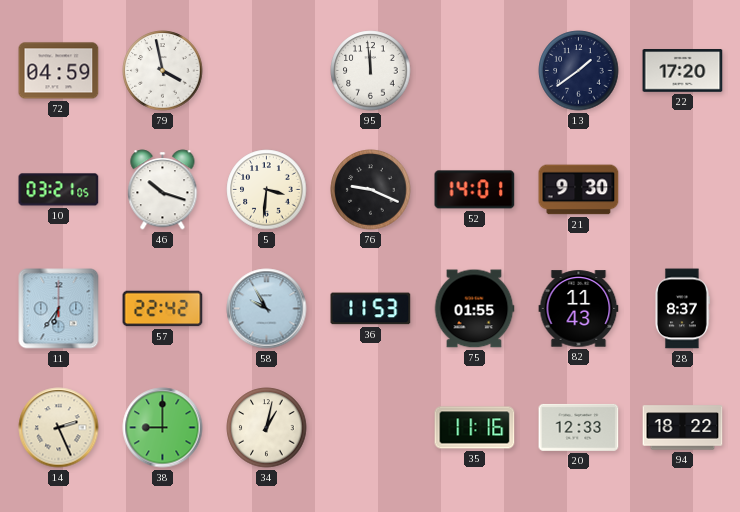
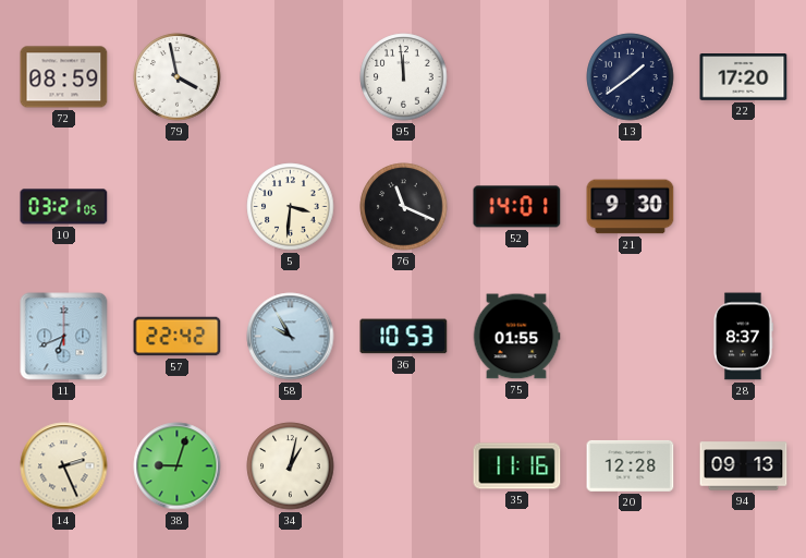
72: 04:59 -> 08:59
46: 10:18 -> none
76: 9:19 -> 11:19
11: 6:36 -> 6:41
36: 11:53 -> 10:53
82: 11:43 -> none
38: 9:00 -> 9:03
20: 12:33 -> 12:28
94: 18:22 -> 09:13
